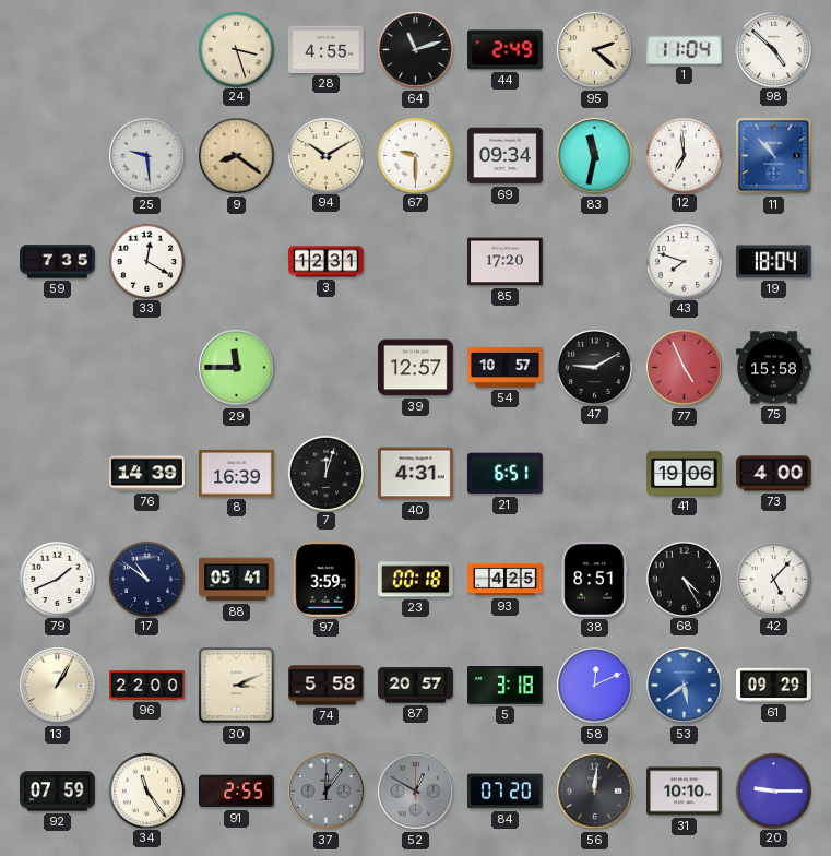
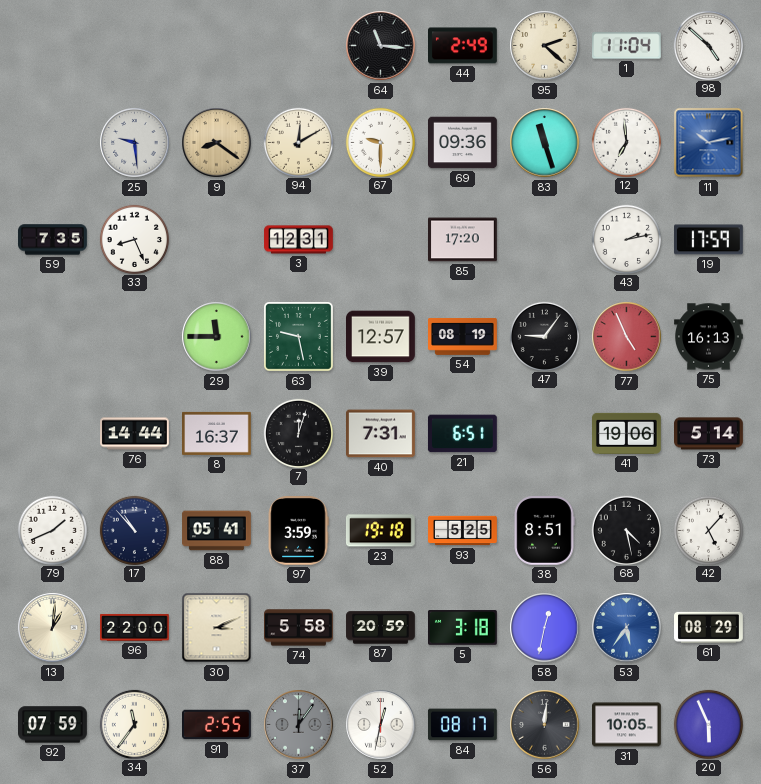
24: 3:27 -> none
28: 4:55 -> none
64: 11:12 -> 11:16
94: 10:10 -> 12:10
69: 09:34 -> 09:36
83: 11:32 -> 11:27
11: 10:53 -> 10:13
33: 12:20 -> 8:26
43: 7:48 -> 2:13
19: 18:04 -> 17:59
63: none -> 9:28
54: 10:57 -> 08:19
47: 9:10 -> 9:06
75: 15:58 -> 16:13
76: 14:39 -> 14:44
8: 16:39 -> 16:37
40: 4:31 -> 7:31
73: 4:00 -> 5:14
17: 10:51 -> 10:53
23: 00:18 -> 19:18
93: 4:25 -> 5:25
68: 4:25 -> 4:28
13: 1:05 -> 1:01
87: 20:57 -> 20:59
58: 12:11 -> 12:32
53: 5:39 -> 5:36
61: 09:29 -> 08:29
34: 11:24 -> 11:36
52: 12:50 -> 12:32
52 dial: grey -> white
84: 07:20 -> 08:17
31: 10:10 -> 10:05
20: 9:15 -> 5:56
